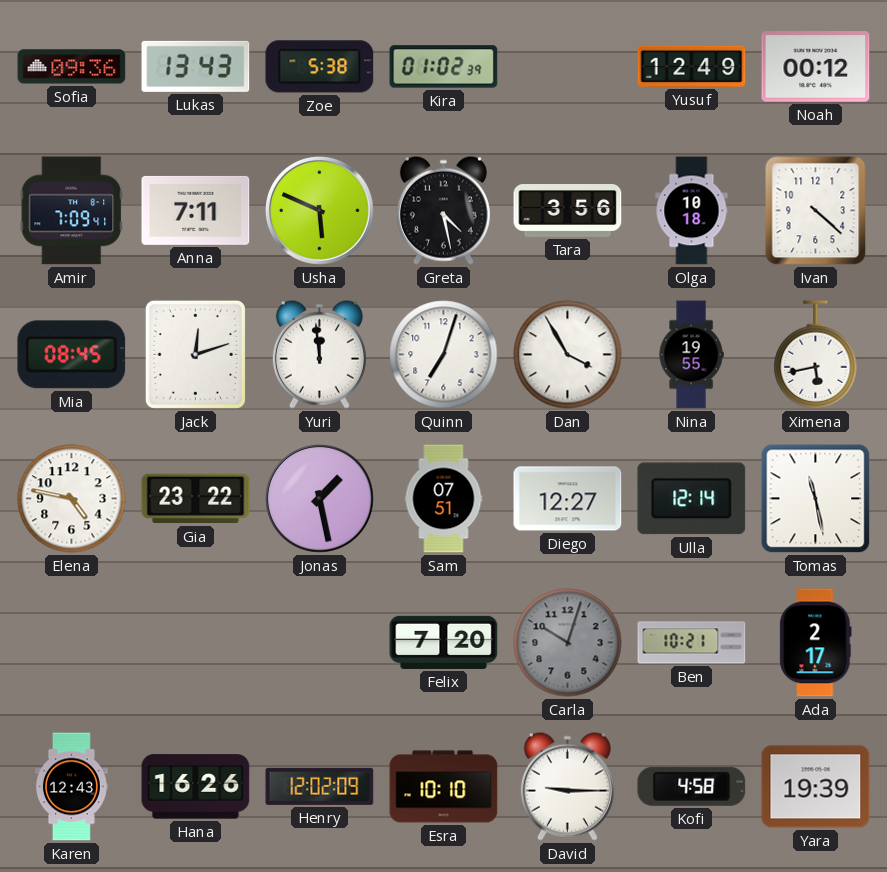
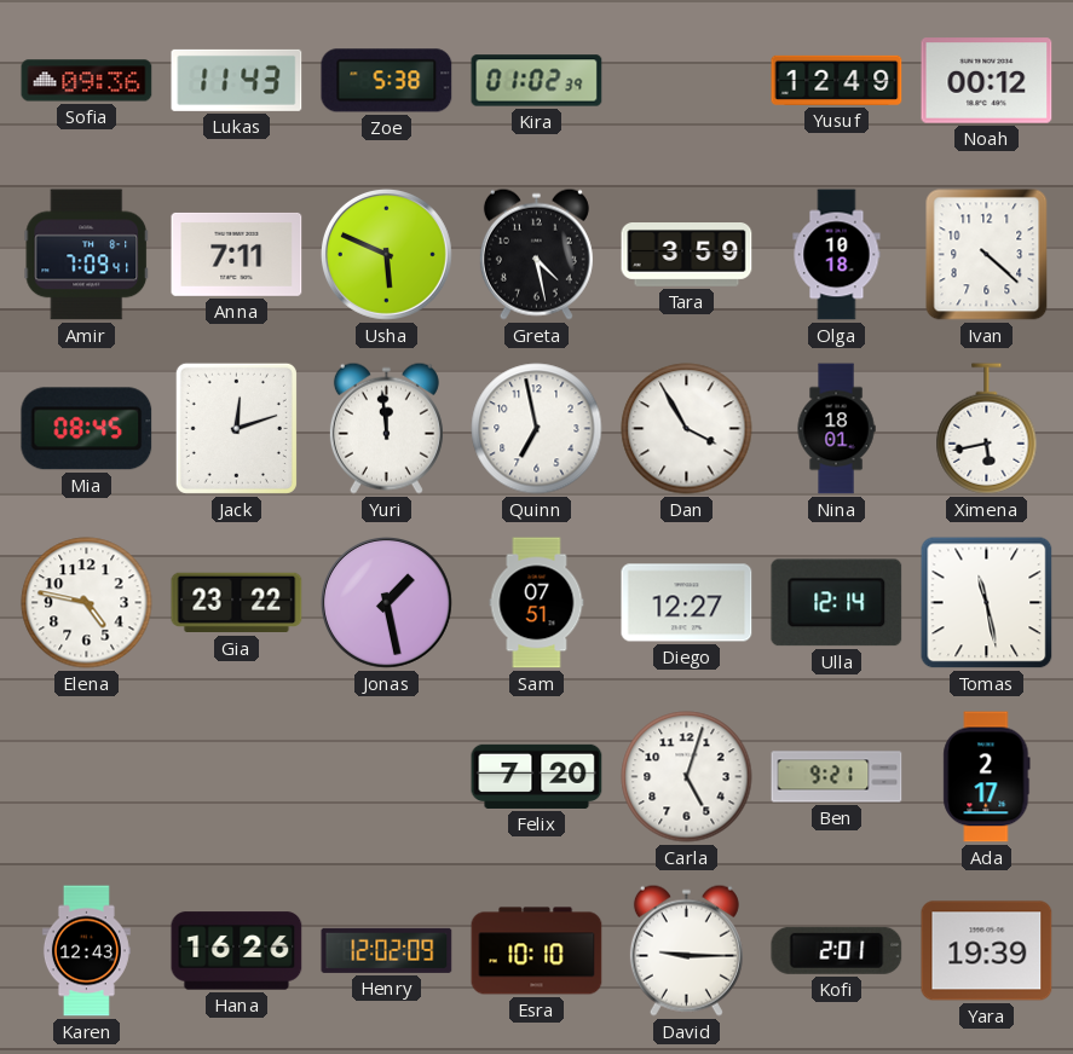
Lukas: 13:43 -> 11:43
Tara: 3:56 -> 3:59
Quinn: 7:03 -> 6:58
Nina: 19:55 -> 18:01
Carla: 10:03 -> 5:03
Carla dial: grey -> white
Ben: 10:21 -> 9:21
Kofi: 4:58 -> 2:01
